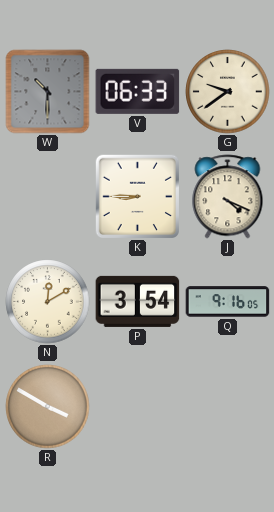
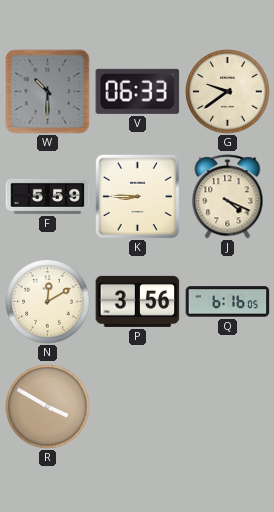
F: none -> 5:59
P: 3:54 -> 3:56
Q: 9:16 -> 6:16
